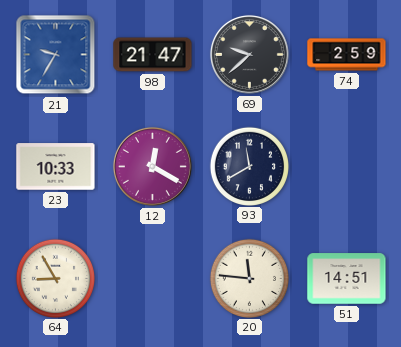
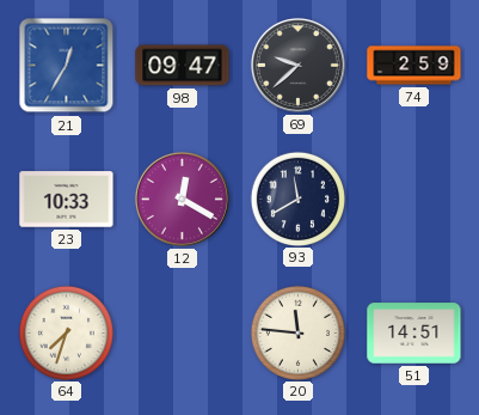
21: 9:35 -> 12:35
98: 21:47 -> 09:47
64: 8:55 -> 7:33
